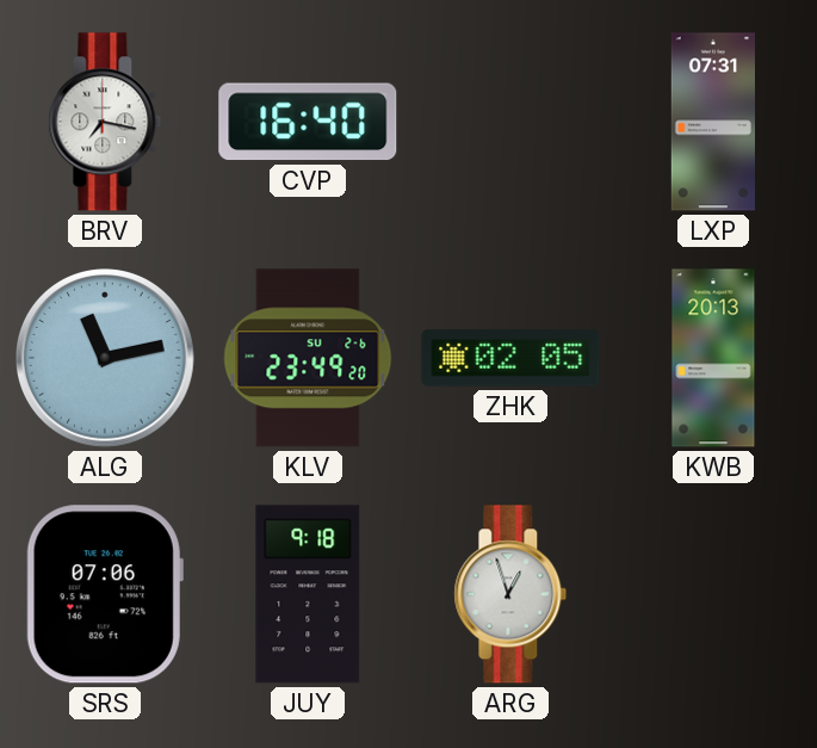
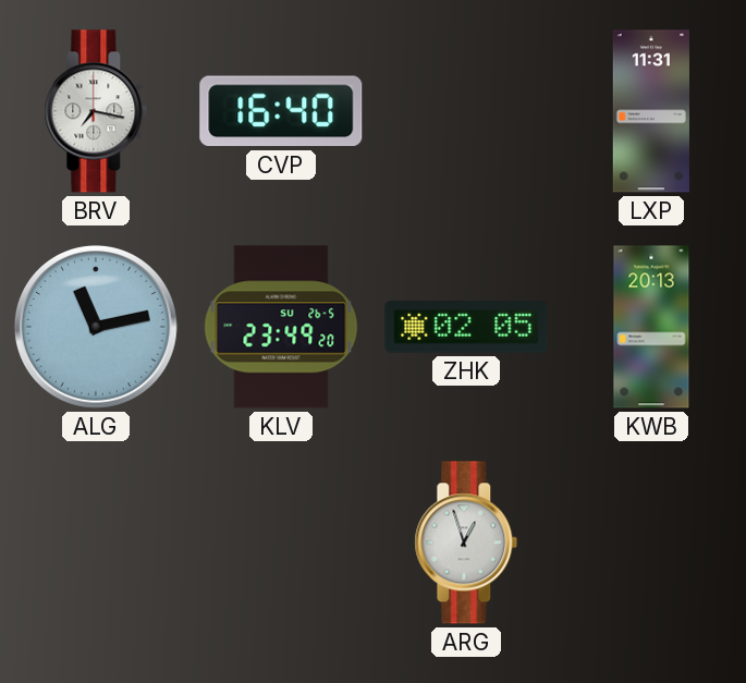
LXP: 07:31 -> 11:31
KLV date: SU 2-6 -> SU 26-5
SRS: 07:06 -> none
JUY: 9:18 -> none
